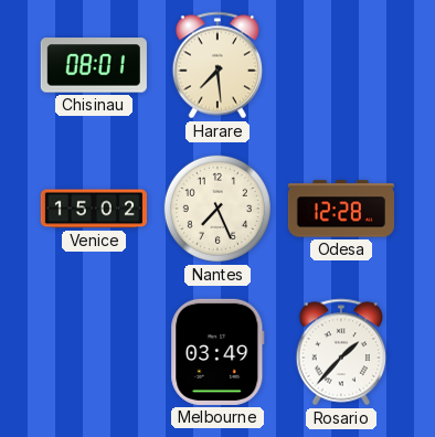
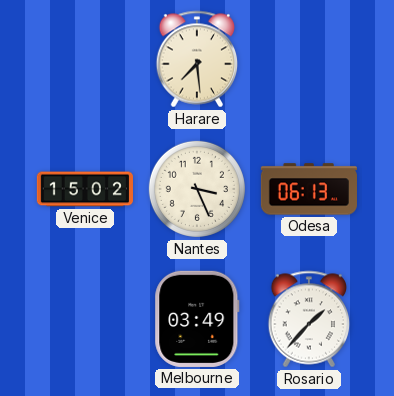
Chisinau: 08:01 -> none
Nantes: 7:26 -> 3:26
Odesa: 12:28 -> 06:13
